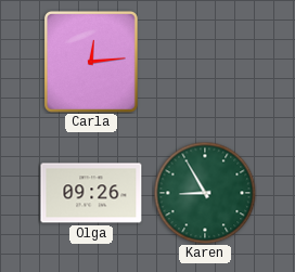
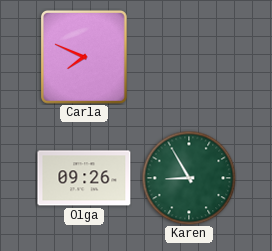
Carla: 12:14 -> 7:49
